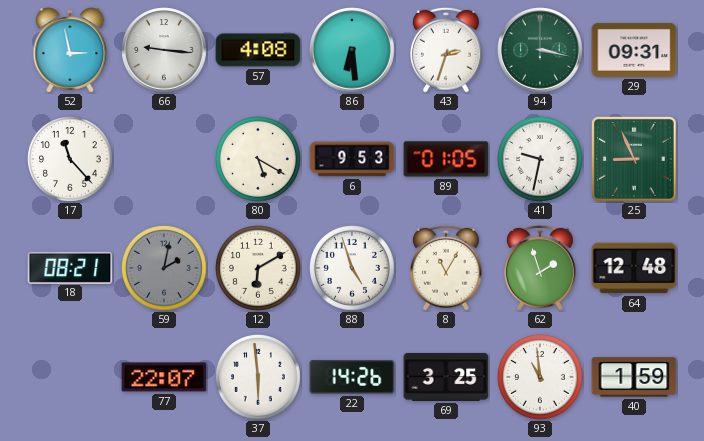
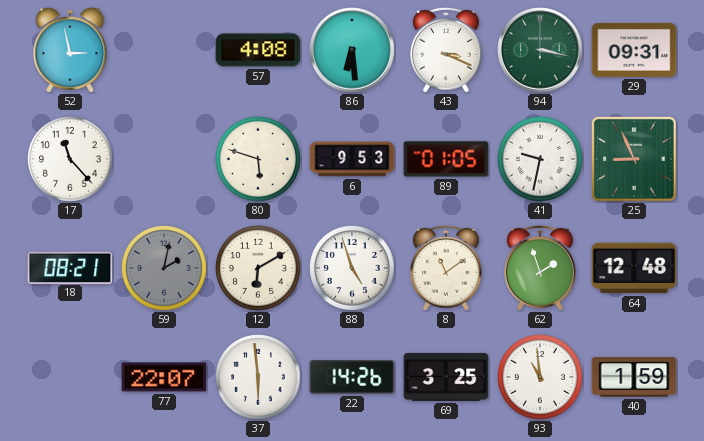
66: 9:16 -> none
43: 2:33 -> 3:19
80: 5:20 -> 5:48
8: 11:05 -> 11:09
